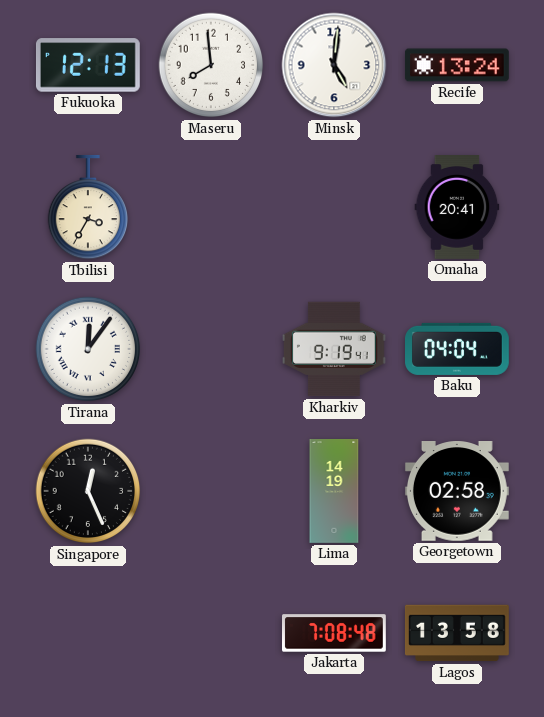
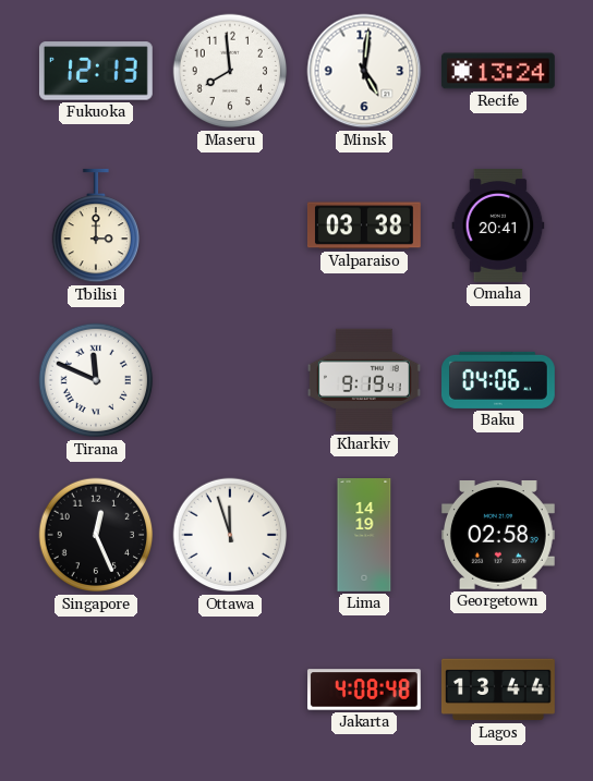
Tbilisi: 3:35 -> 3:00
Valparaiso: none -> 03:38
Tirana: 12:06 -> 11:49
Baku: 04:04 -> 04:06
Ottawa: none -> 11:57
Jakarta: 7:08 -> 4:08
Lagos: 13:58 -> 13:44
